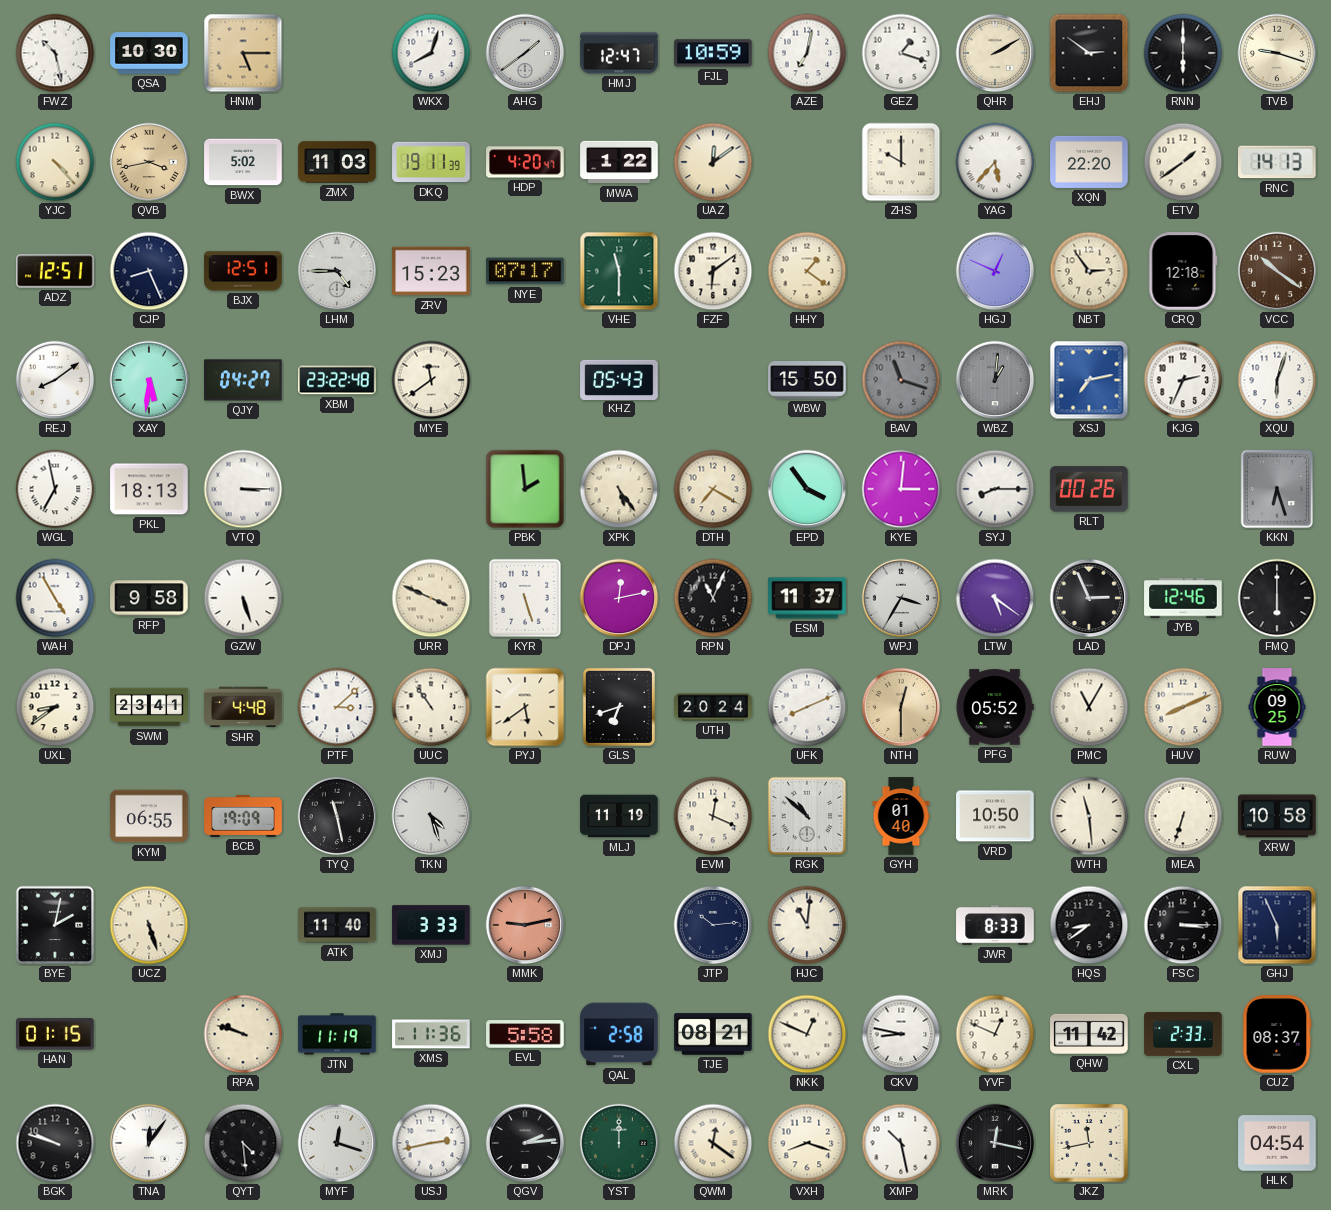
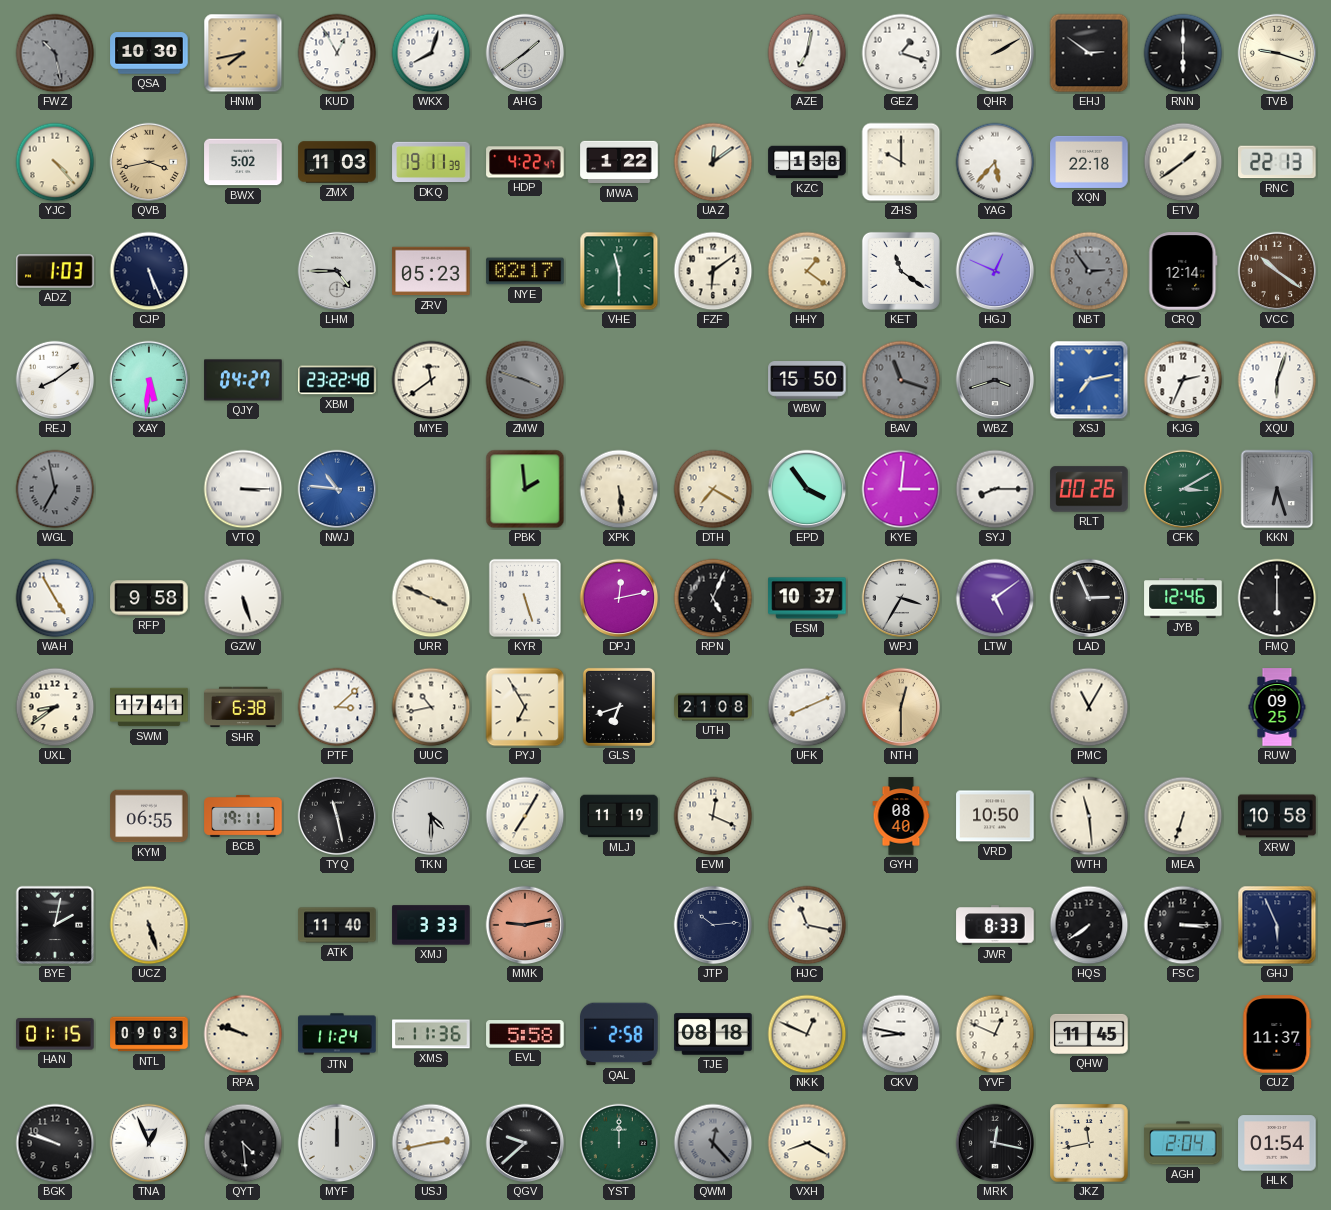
FWZ dial: white -> grey
HNM: 5:15 -> 7:43
KUD: none -> 12:55
HMJ: 12:47 -> none
FJL: 10:59 -> none
HDP: 4:20 -> 4:22
KZC: none -> 1:38
XQN: 22:20 -> 22:18
RNC: 14:13 -> 22:13
ADZ: 12:51 -> 1:03
CJP: 8:26 -> 5:26
BJX: 12:51 -> none
ZRV: 15:23 -> 05:23
NYE: 07:17 -> 02:17
KET: none -> 11:21
NBT dial: cream -> grey
CRQ: 12:18 -> 12:14
ZMW: none -> 3:48
KHZ: 05:43 -> none
WBZ: 1:01 -> 3:42
WGL dial: white -> grey
PKL: 18:13 -> none
NWJ: none -> 10:46
XPK: 5:24 -> 5:29
CFK: none -> 3:10
RPN: 11:04 -> 5:04
ESM: 11:37 -> 10:37
LTW: 5:21 -> 5:09
SWM: 23:41 -> 17:41
SHR: 4:48 -> 6:38
UUC: 10:54 -> 10:43
PYJ: 5:39 -> 6:55
UTH: 20:24 -> 21:08
PFG: 05:52 -> none
HUV: 8:11 -> none
BCB: 19:09 -> 19:11
TKN: 4:27 -> 4:30
LGE: none -> 7:05
RGK: 10:52 -> none
GYH: 01:40 -> 08:40
HJC: 11:01 -> 11:17
HQS: 8:39 -> 7:39
NTL: none -> 09:03
JTN: 11:19 -> 11:24
TJE: 08:21 -> 08:18
QHW: 11:42 -> 11:45
CXL: 2:33 -> none
CUZ: 08:37 -> 11:37
TNA: 12:06 -> 12:56
MYF: 12:18 -> 12:00
QGV: 2:14 -> 9:38
QWM: 12:21 -> 12:23
QWM dial: cream -> grey
VXH: 8:18 -> 8:20
XMP: 10:28 -> none
AGH: none -> 2:04
HLK: 04:54 -> 01:54
